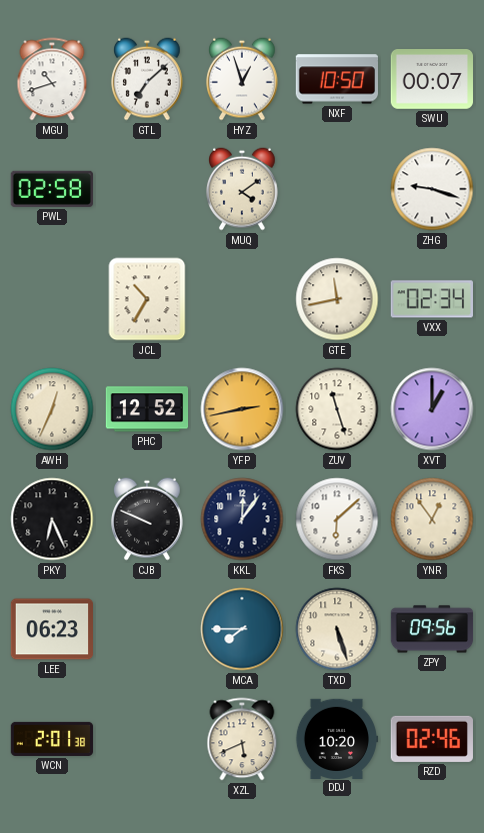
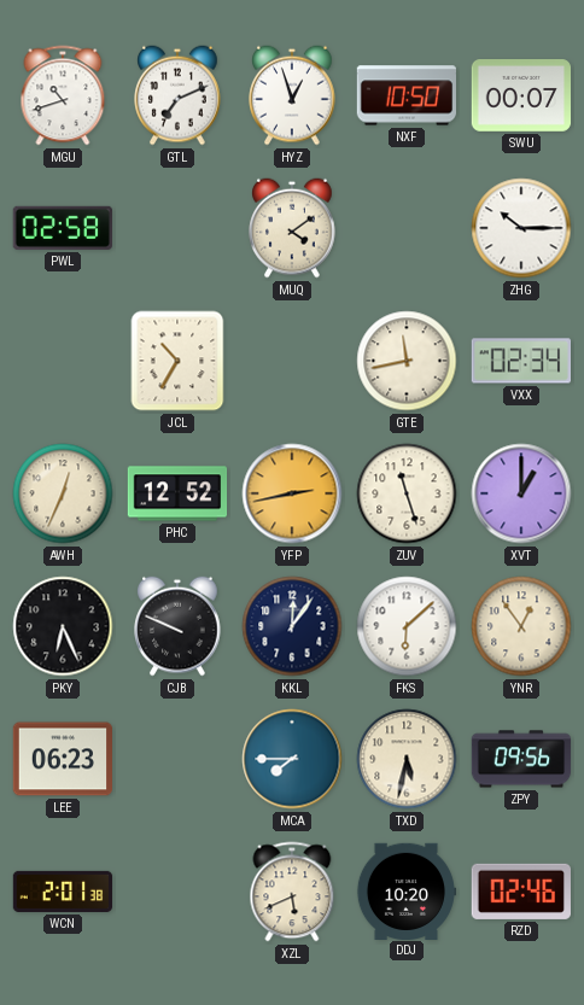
GTL: 7:08 -> 7:11
ZHG: 9:18 -> 10:15
TXD: 5:27 -> 5:32
